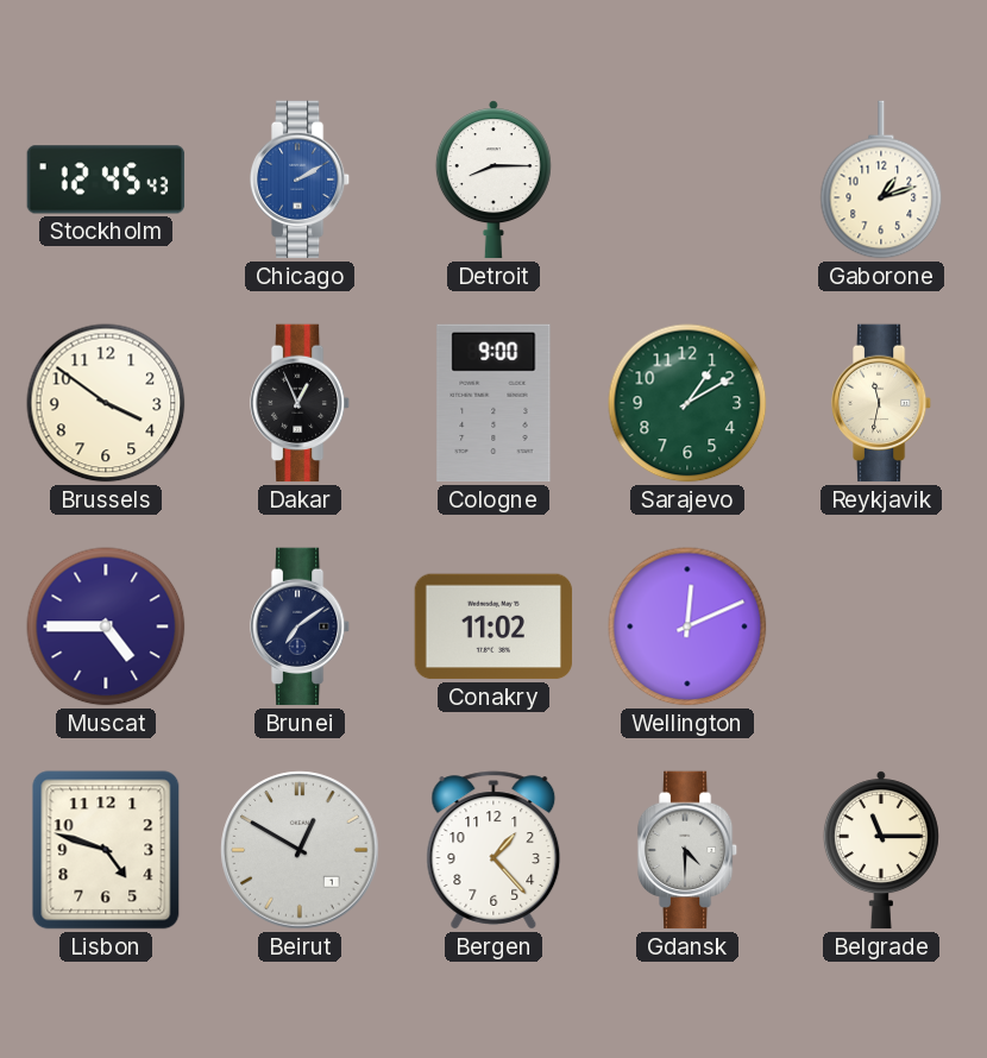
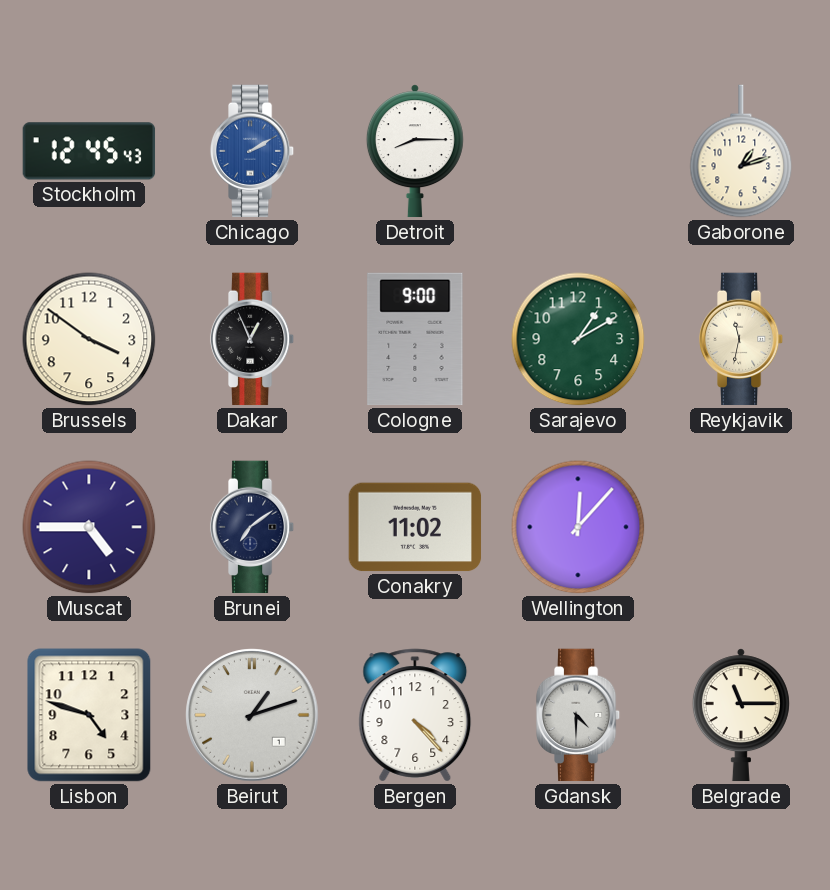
Wellington: 12:11 -> 12:07
Beirut: 12:50 -> 1:12
Bergen: 1:23 -> 4:23
